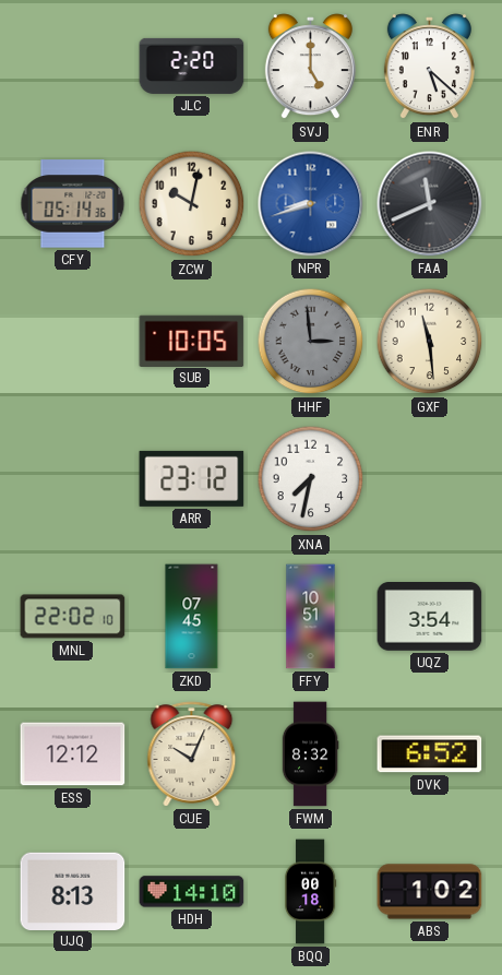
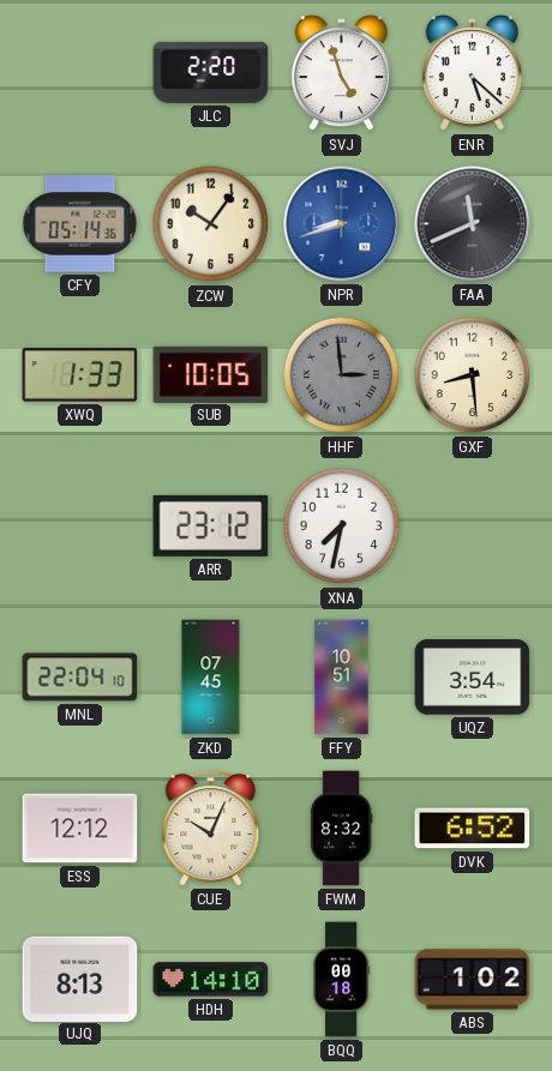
SVJ: 5:00 -> 4:57
ZCW: 10:02 -> 10:06
XWQ: none -> 1:33
GXF: 11:29 -> 8:29
MNL: 22:02 -> 22:04
